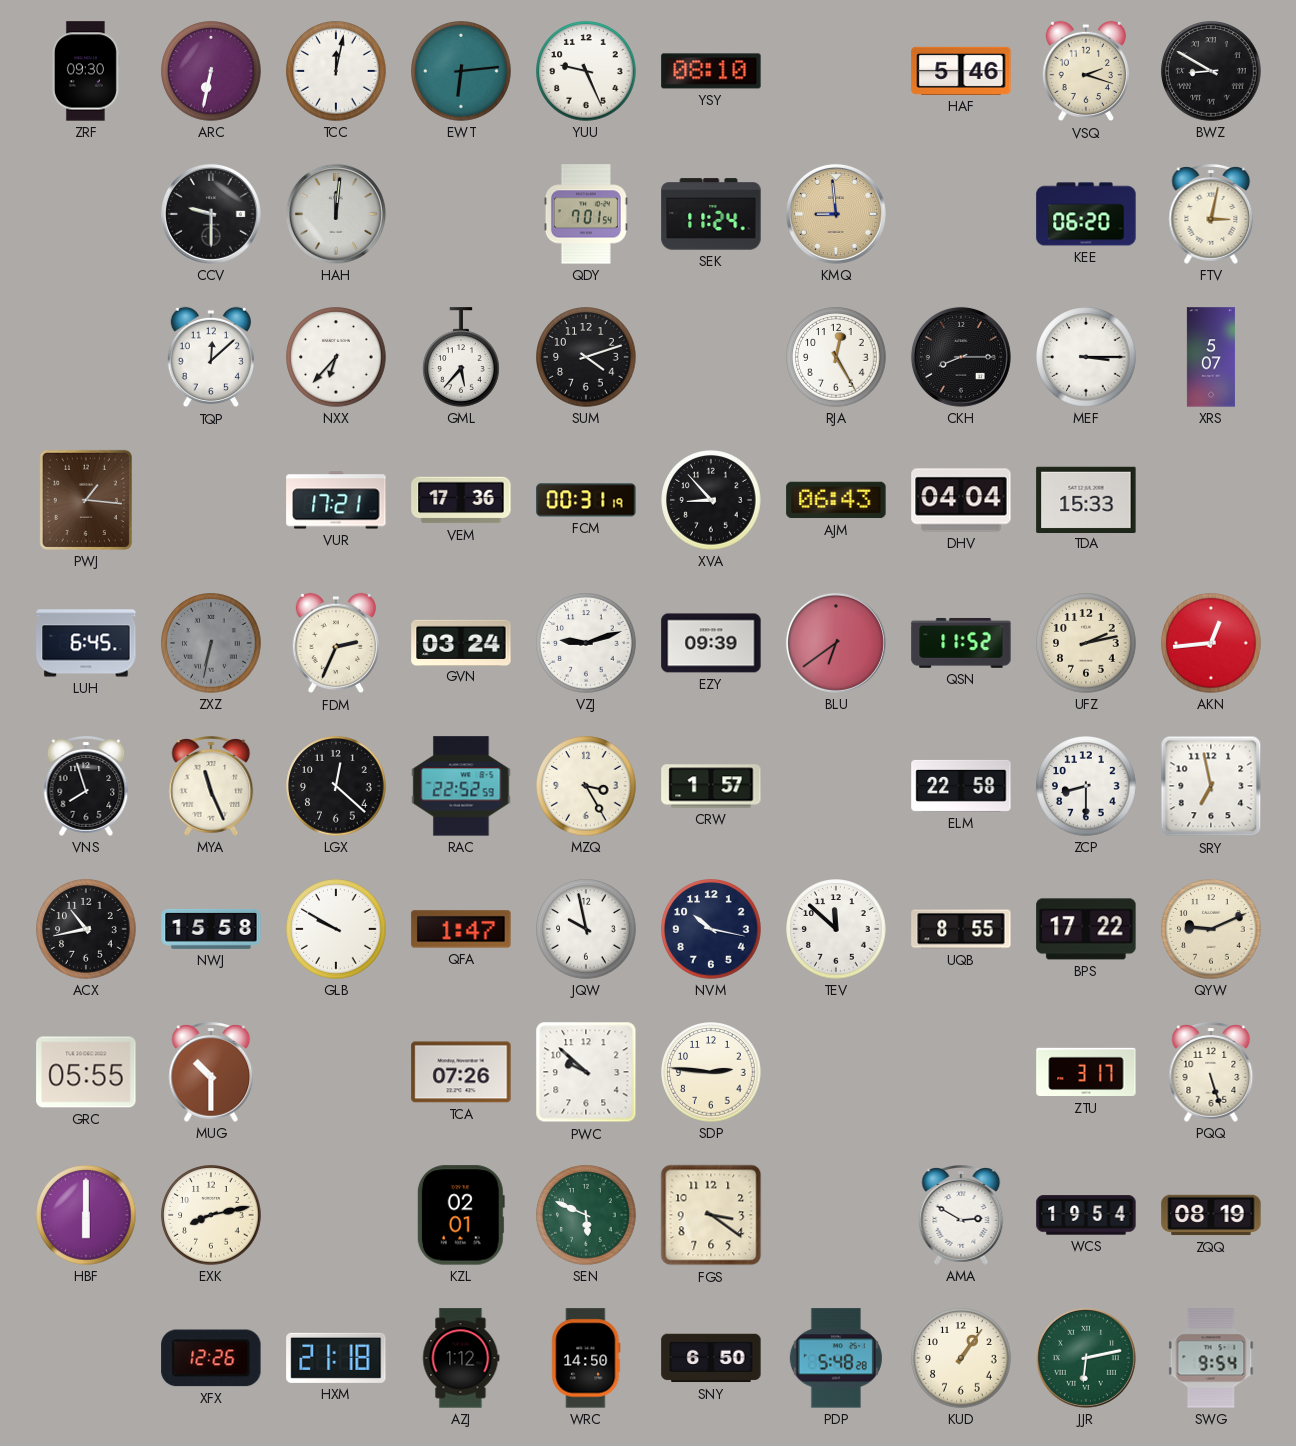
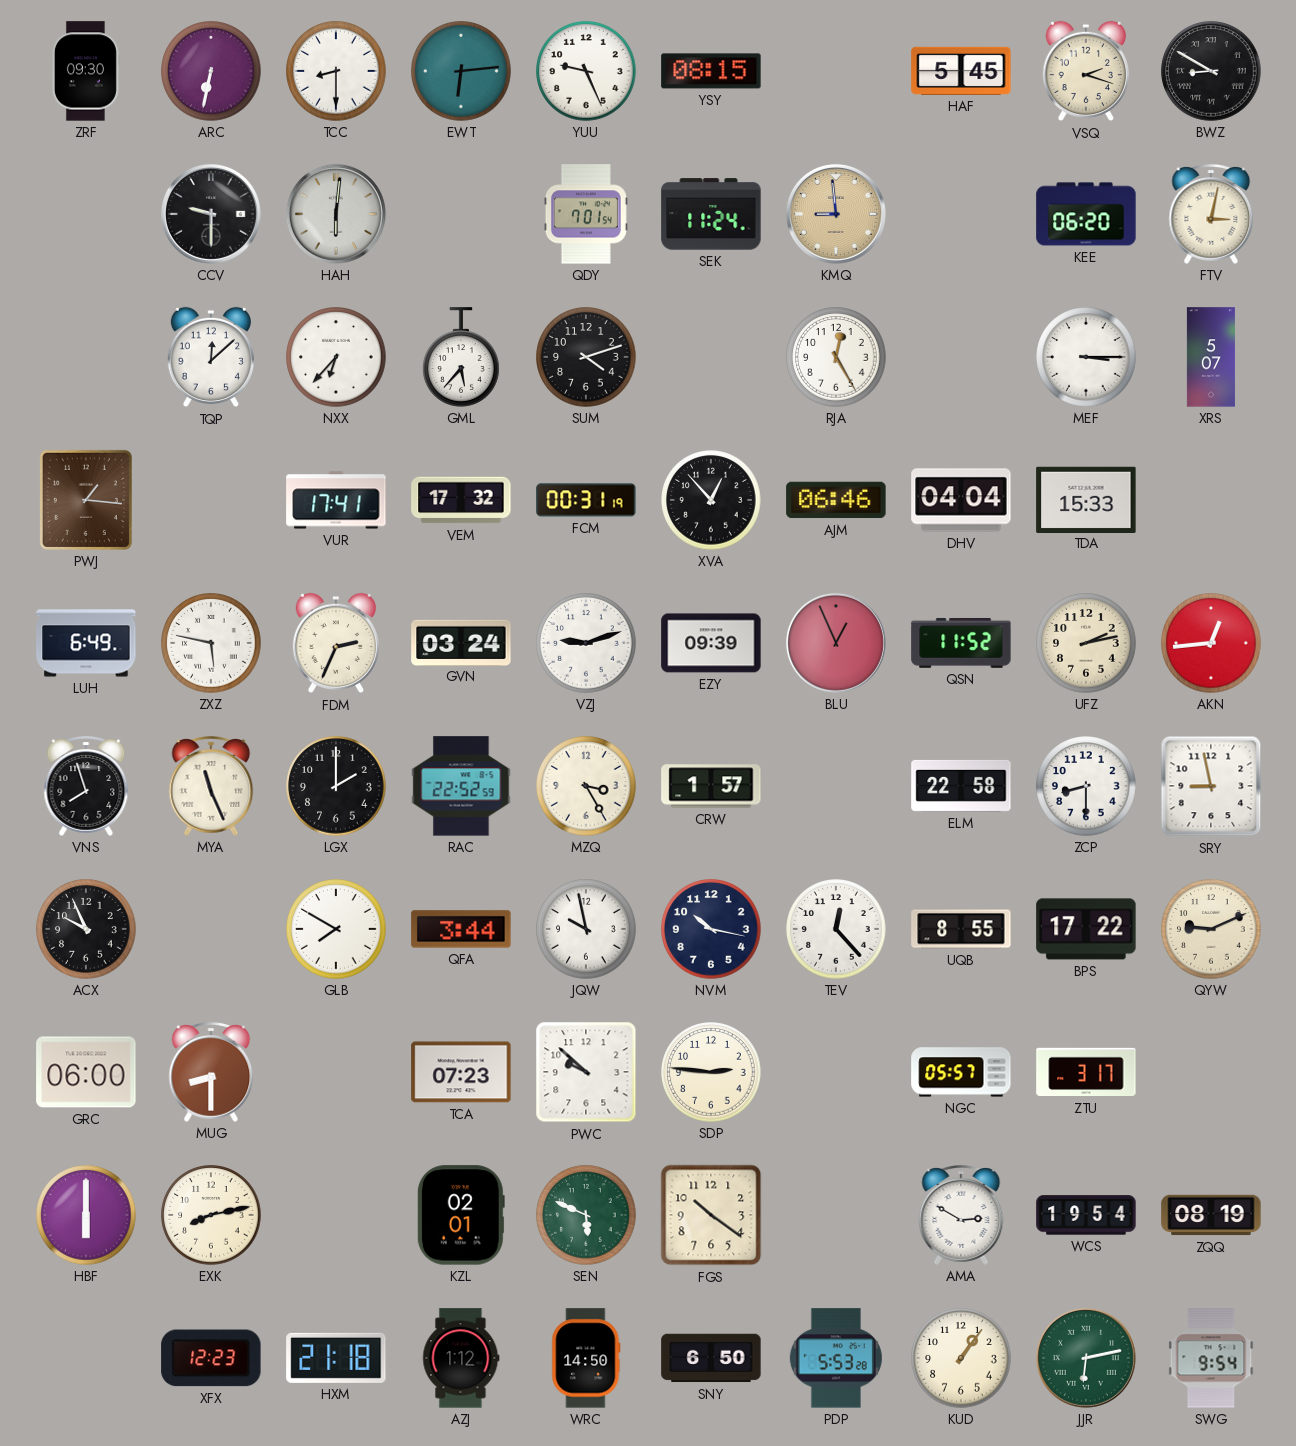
TCC: 12:02 -> 8:30
YSY: 08:10 -> 08:15
HAF: 5:46 -> 5:45
HAH: 12:01 -> 6:01
CKH: 8:15 -> none
VUR: 17:21 -> 17:41
VEM: 17:36 -> 17:32
XVA: 8:53 -> 12:53
AJM: 06:43 -> 06:46
LUH: 6:45 -> 6:49
ZXZ: 6:32 -> 5:47
ZXZ dial: grey -> white
BLU: 6:39 -> 12:56
LGX: 12:22 -> 2:00
SRY: 6:58 -> 8:58
ACX: 10:43 -> 9:56
NWJ: 15:58 -> none
GLB: 9:50 -> 7:50
QFA: 1:47 -> 3:44
TEV: 11:52 -> 12:23
GRC: 05:55 -> 06:00
MUG: 10:30 -> 8:30
TCA: 07:26 -> 07:23
NGC: none -> 05:57
PQQ: 5:27 -> none
FGS: 3:21 -> 10:21
XFX: 12:26 -> 12:23
PDP: 5:48 -> 5:53
